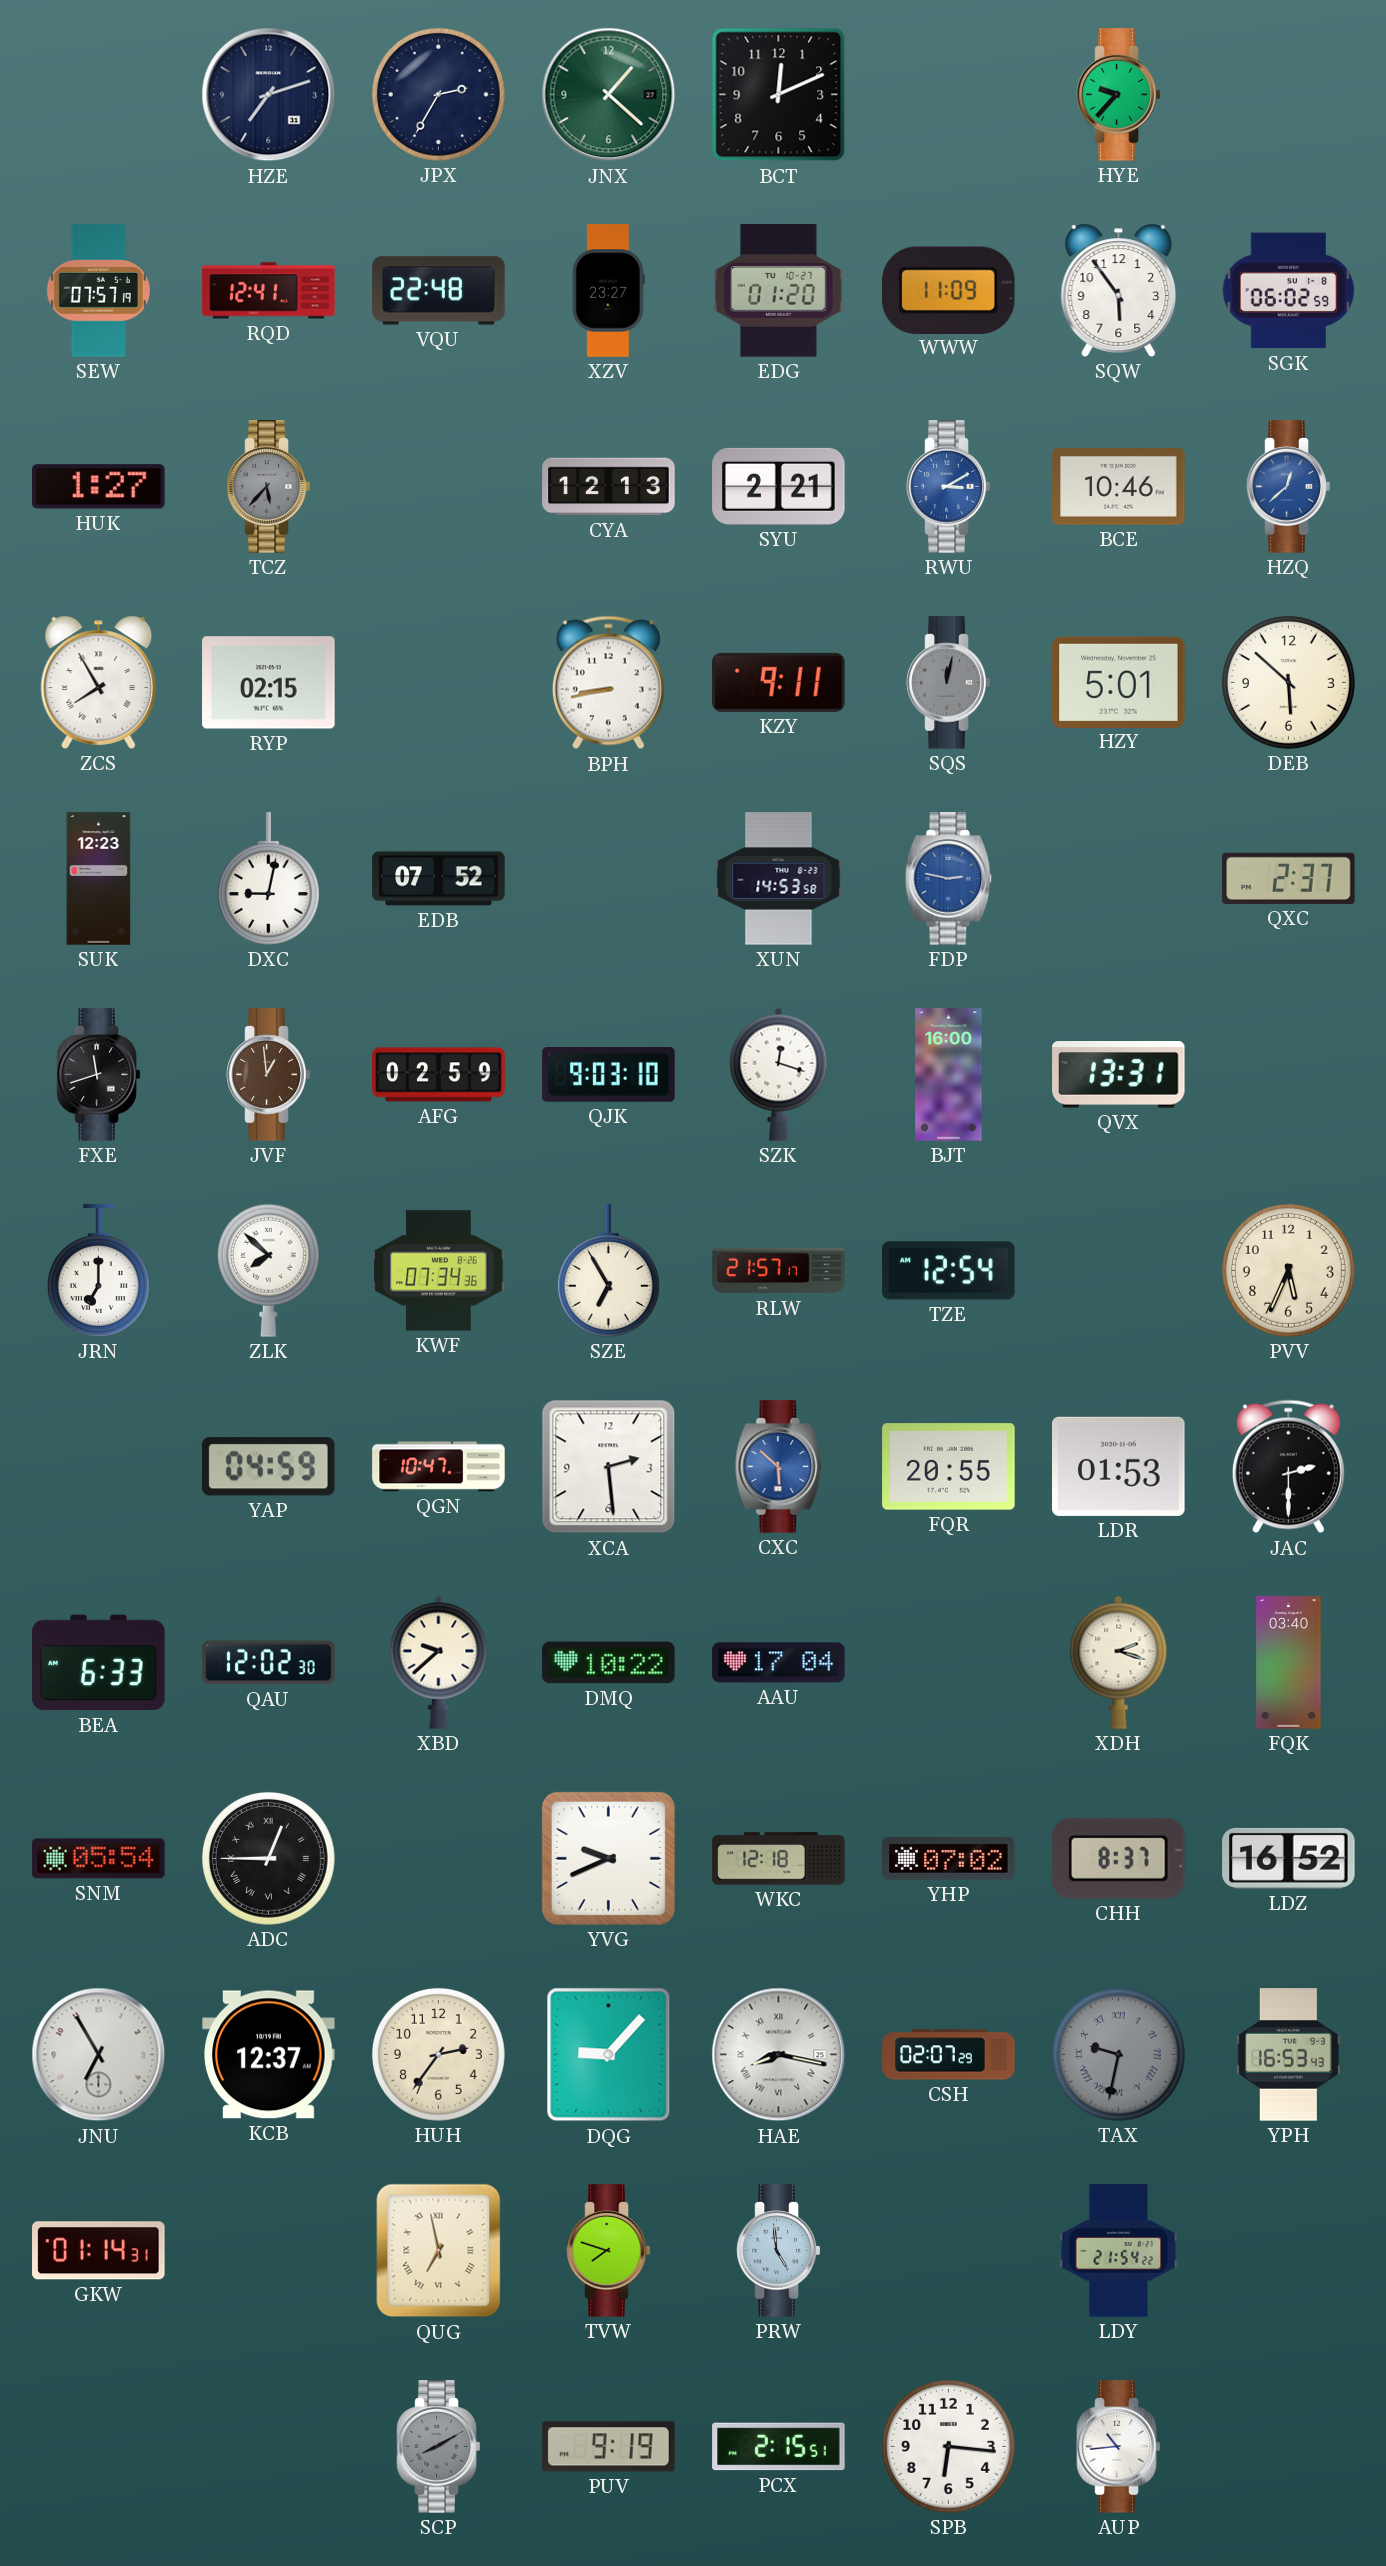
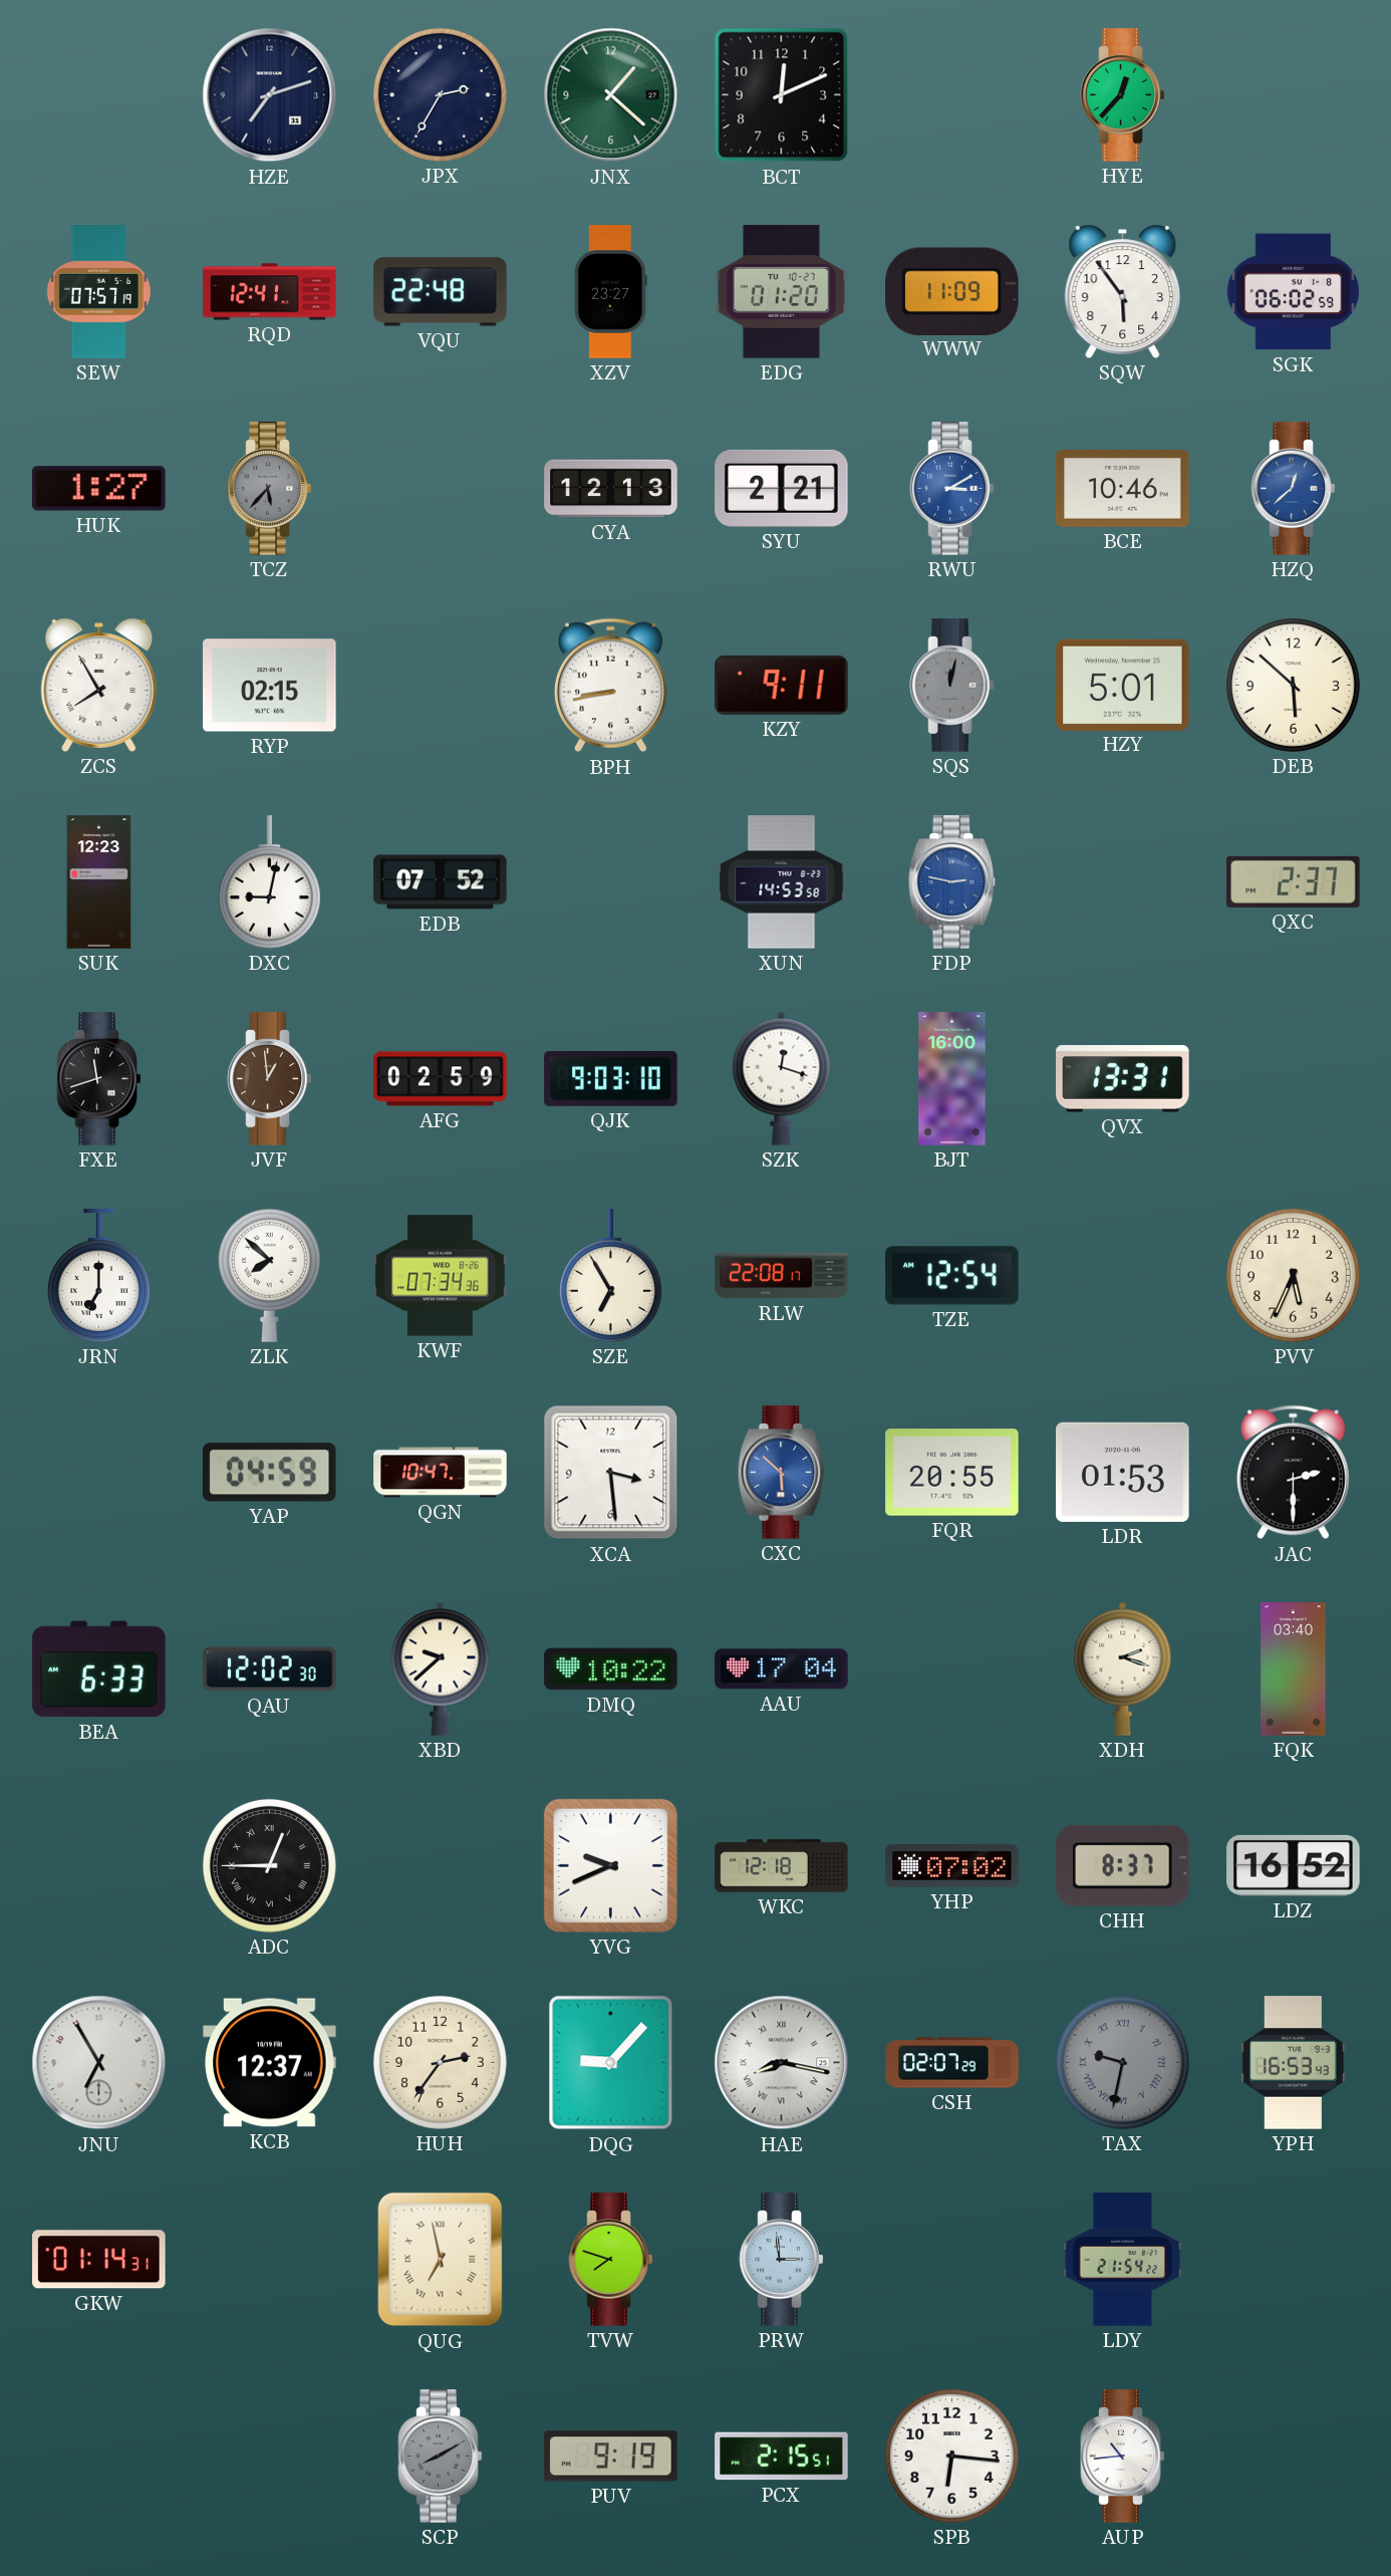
HYE: 9:37 -> 12:37
RLW: 21:57 -> 22:08
XCA: 2:29 -> 3:29
SNM: 05:54 -> none
PRW: 4:59 -> 2:59
